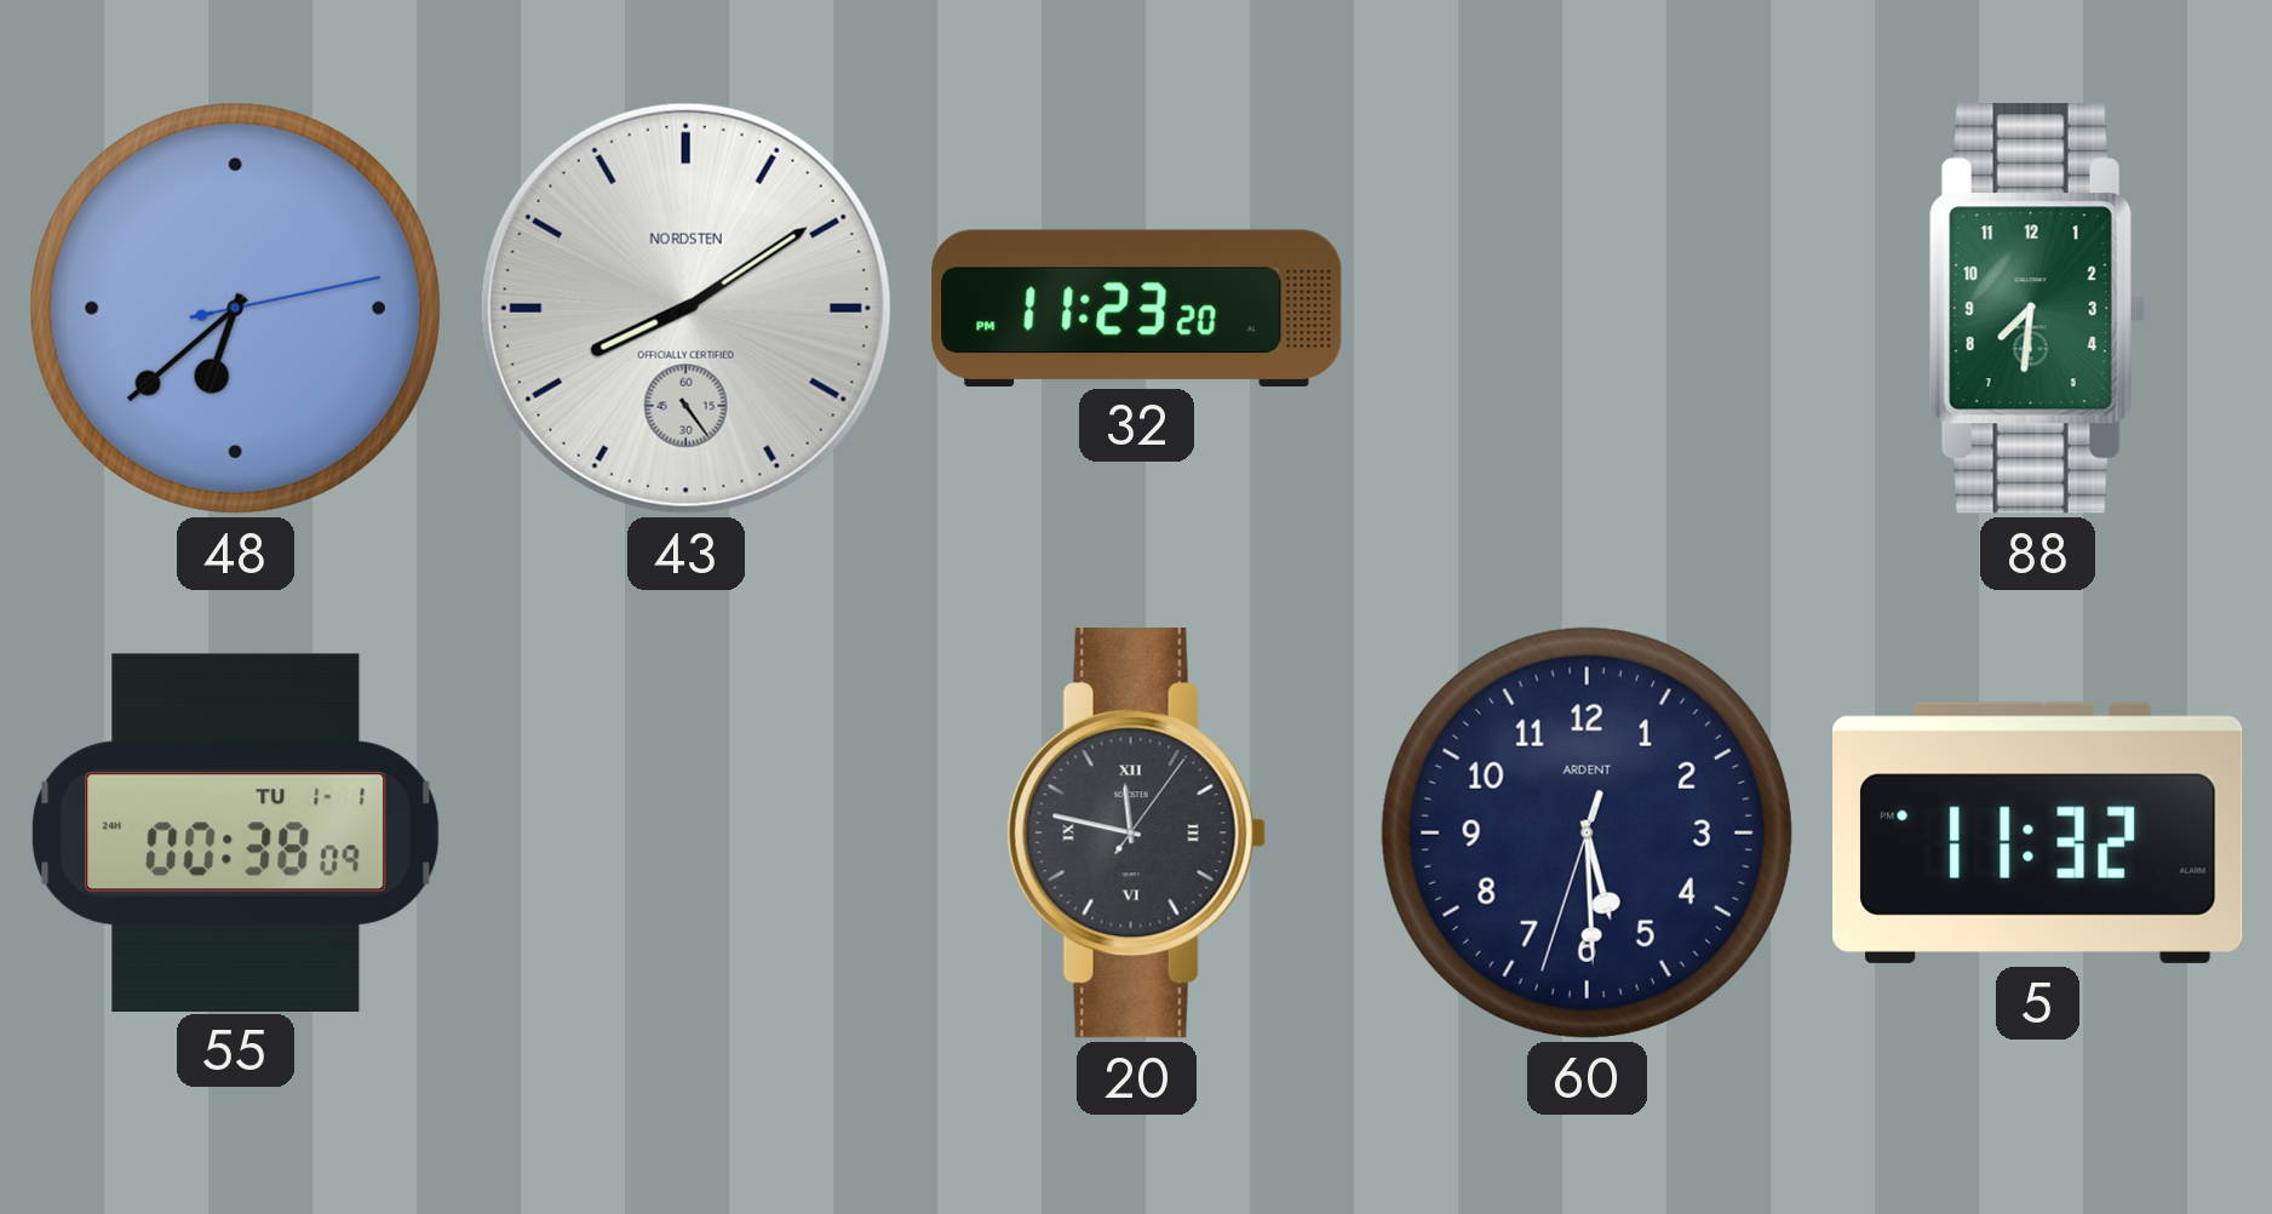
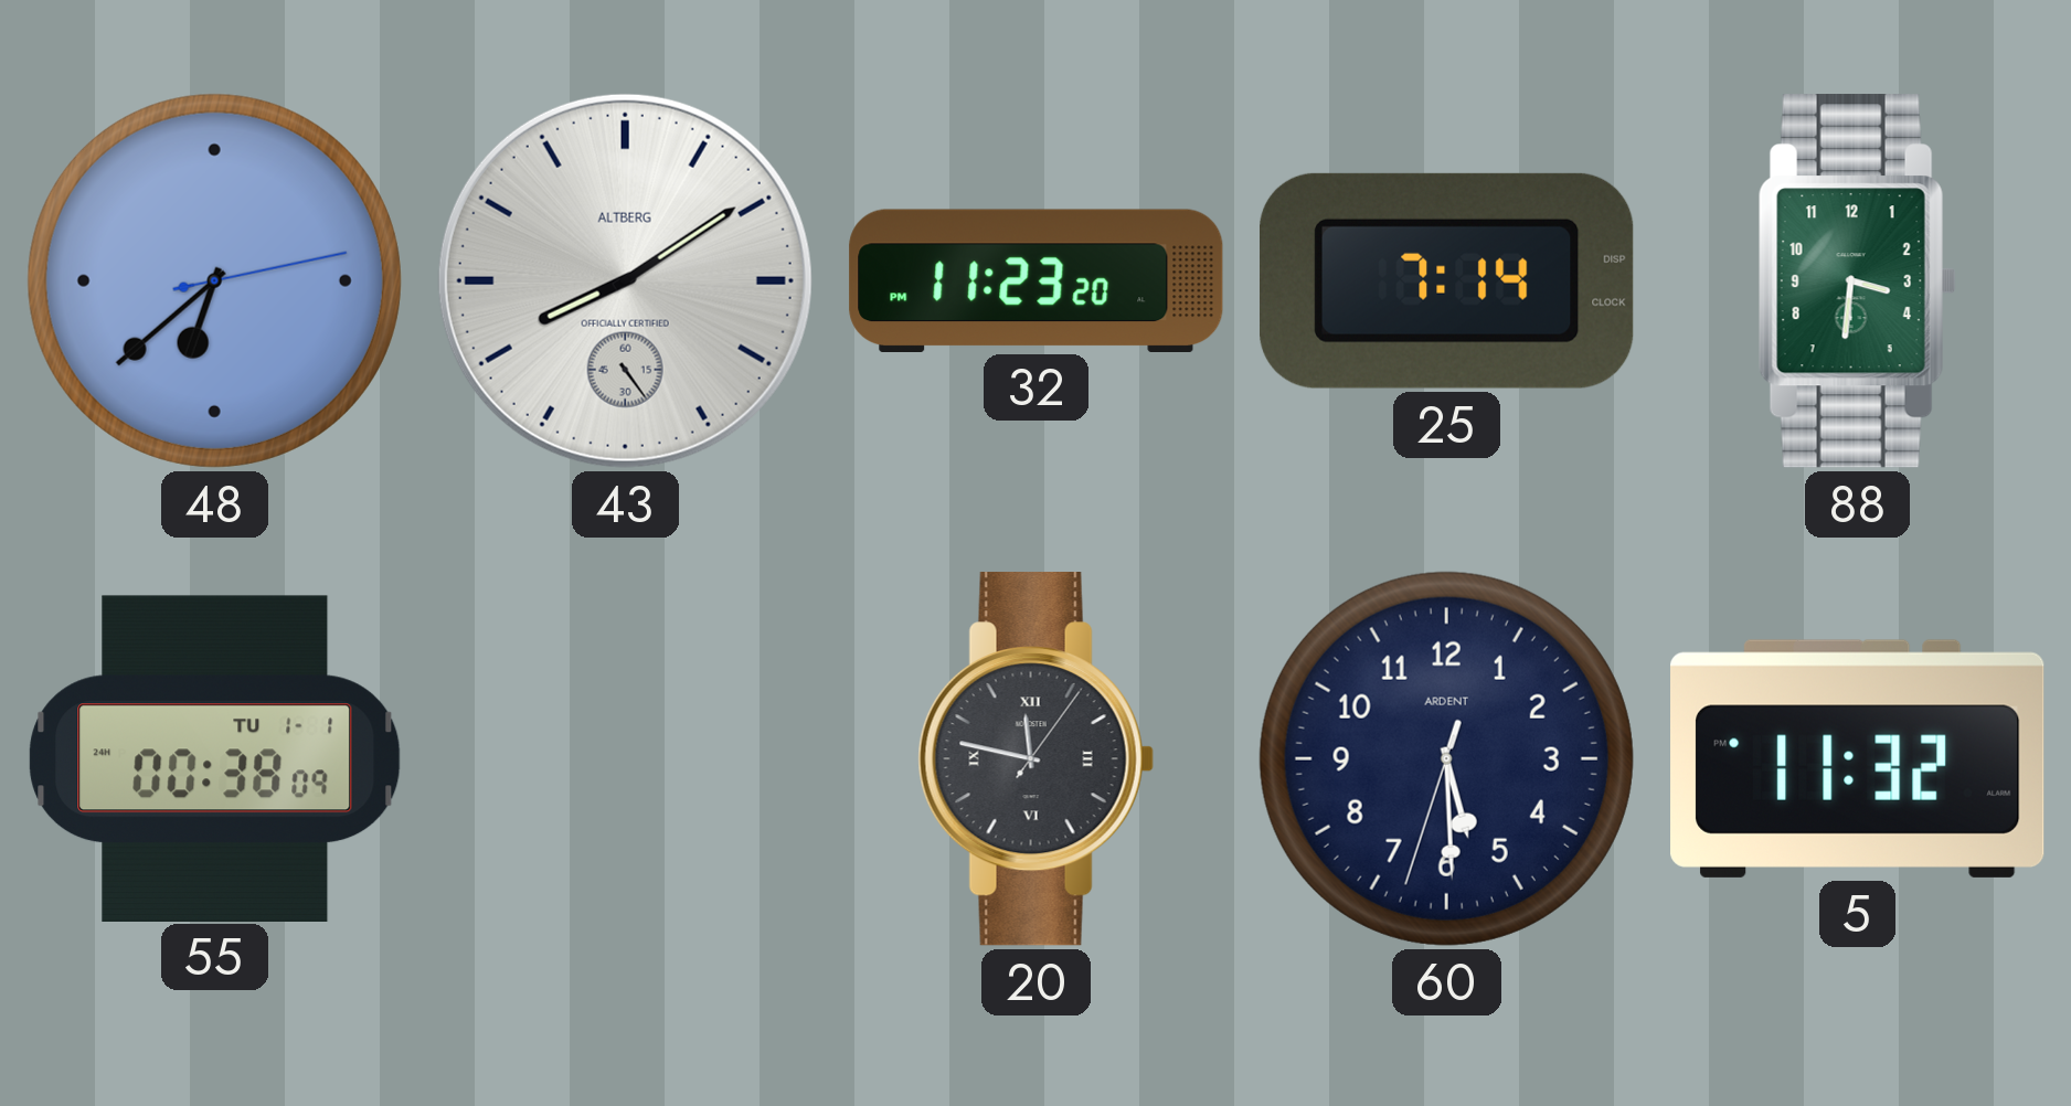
43 brand: NORDSTEN -> ALTBERG
25: none -> 7:14
88: 7:31 -> 3:31
